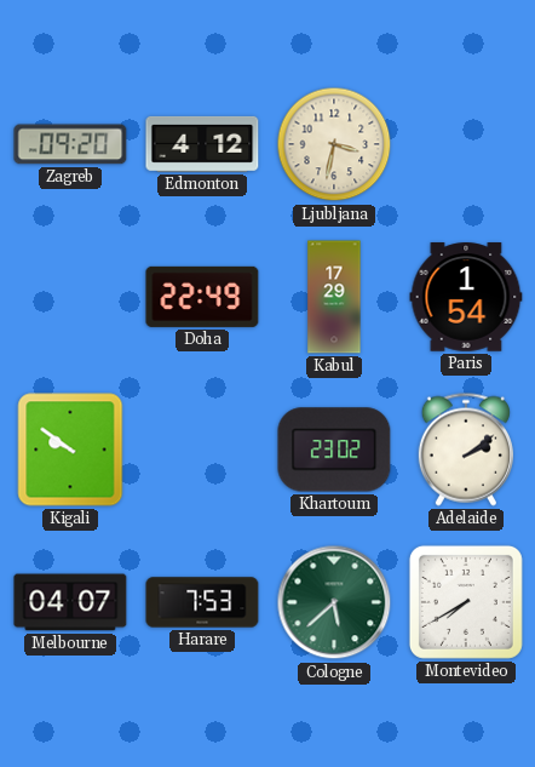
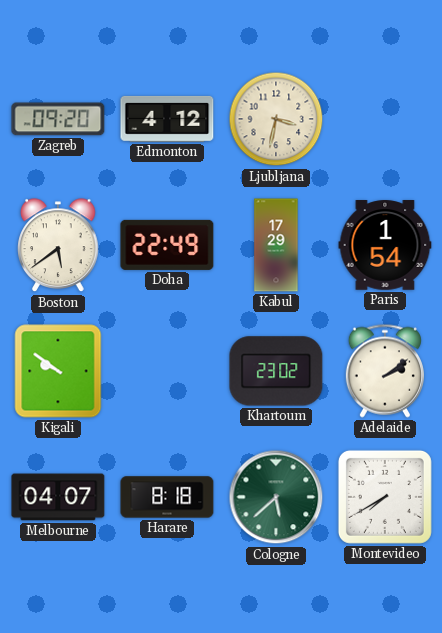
Boston: none -> 5:39
Harare: 7:53 -> 8:18
